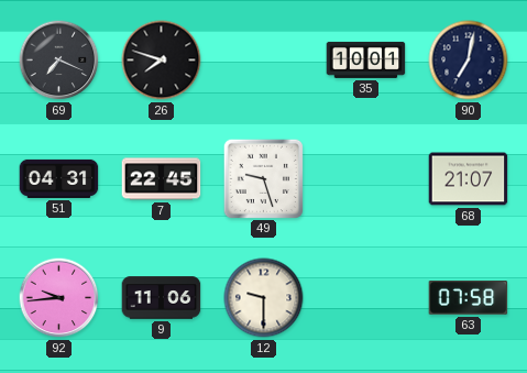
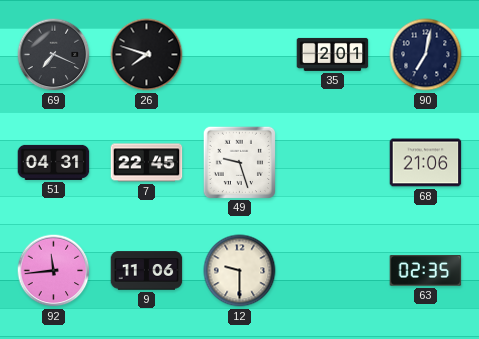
35: 10:01 -> 2:01
68: 21:07 -> 21:06
92: 9:44 -> 11:44
63: 07:58 -> 02:35
